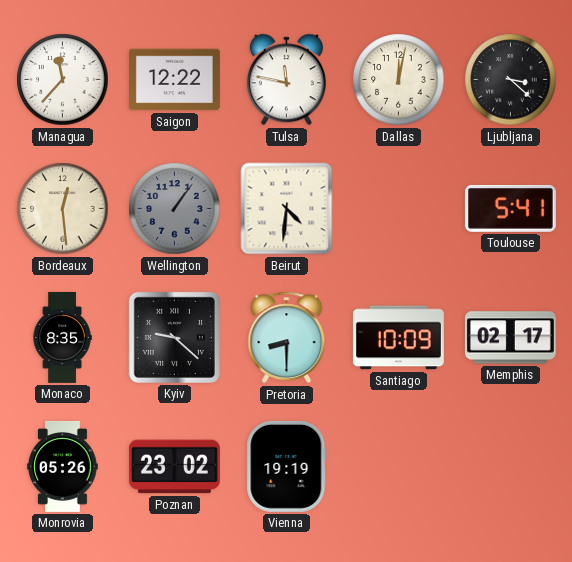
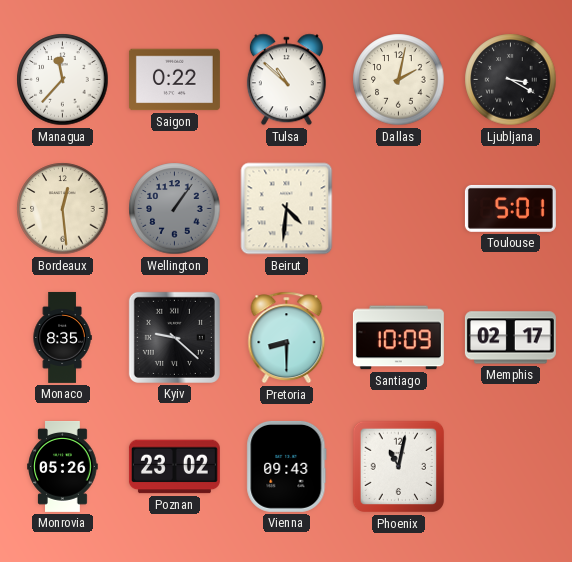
Saigon: 12:22 -> 0:22
Tulsa: 11:47 -> 10:52
Dallas: 12:02 -> 2:02
Ljubljana: 3:22 -> 3:20
Toulouse: 5:41 -> 5:01
Vienna: 19:19 -> 09:43
Phoenix: none -> 11:02
